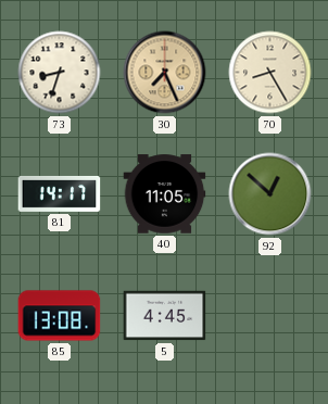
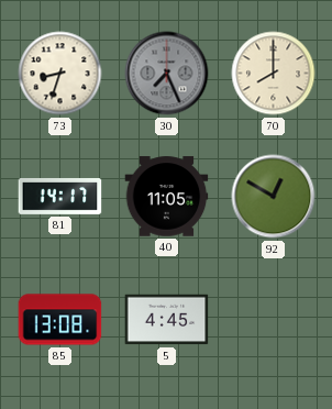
30 dial: champagne -> grey
70: 8:25 -> 8:00
92: 12:52 -> 12:50
